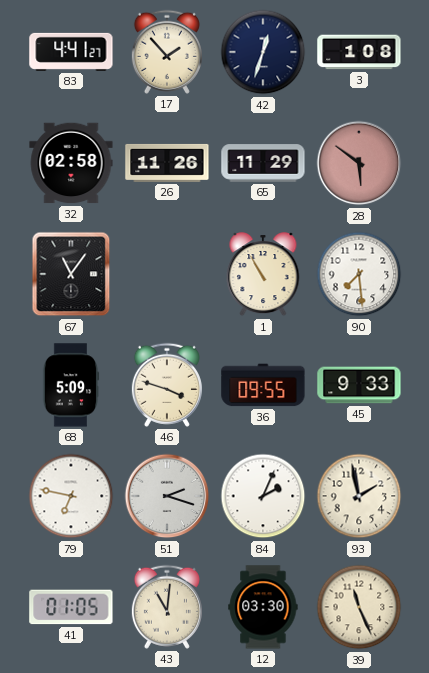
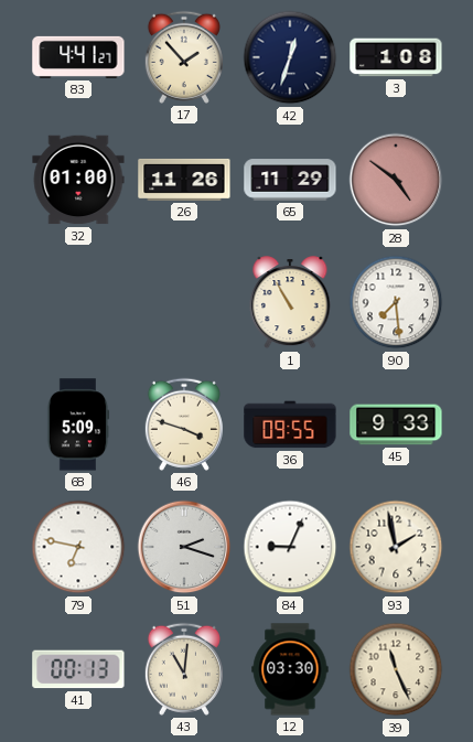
32: 02:58 -> 01:00
28: 5:51 -> 4:51
67: 11:06 -> none
84: 2:04 -> 9:04
41: 01:05 -> 00:13
